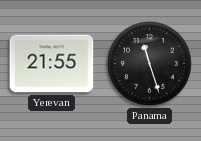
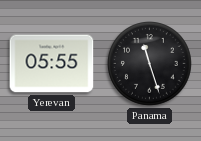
Yerevan: 21:55 -> 05:55
